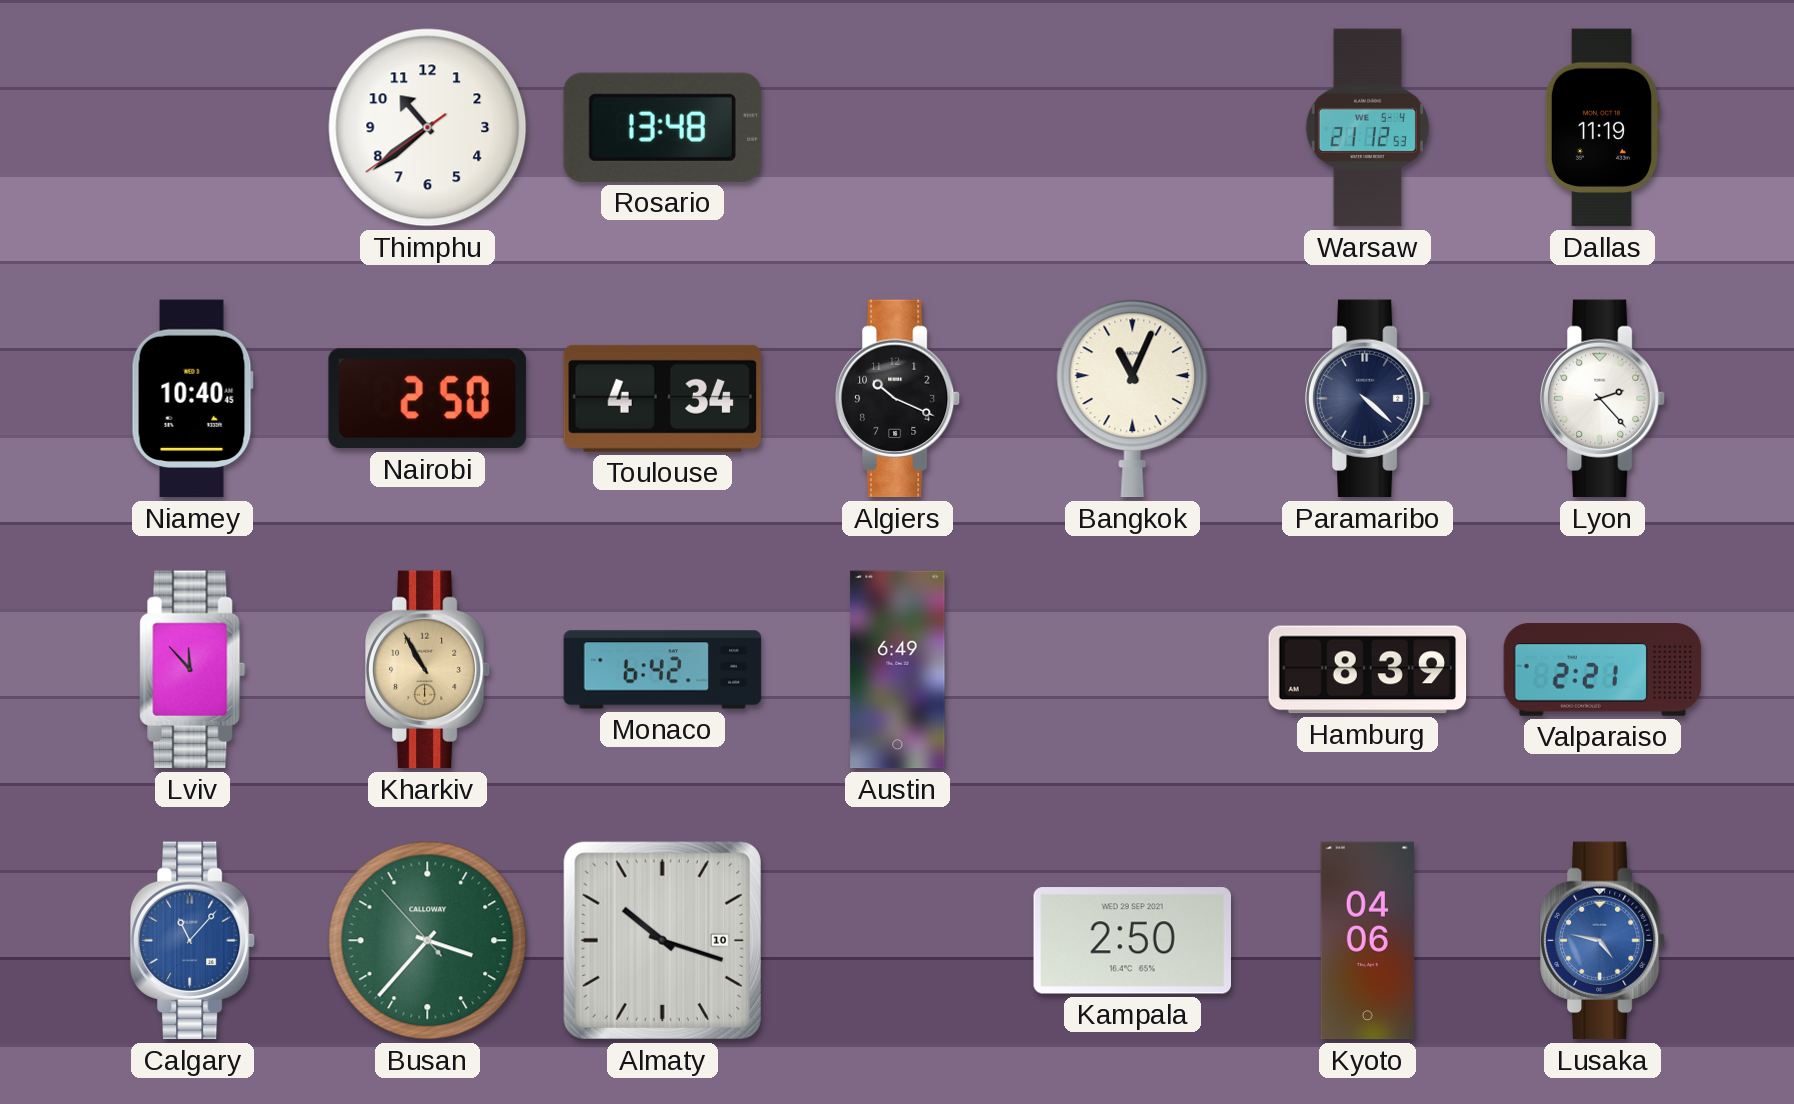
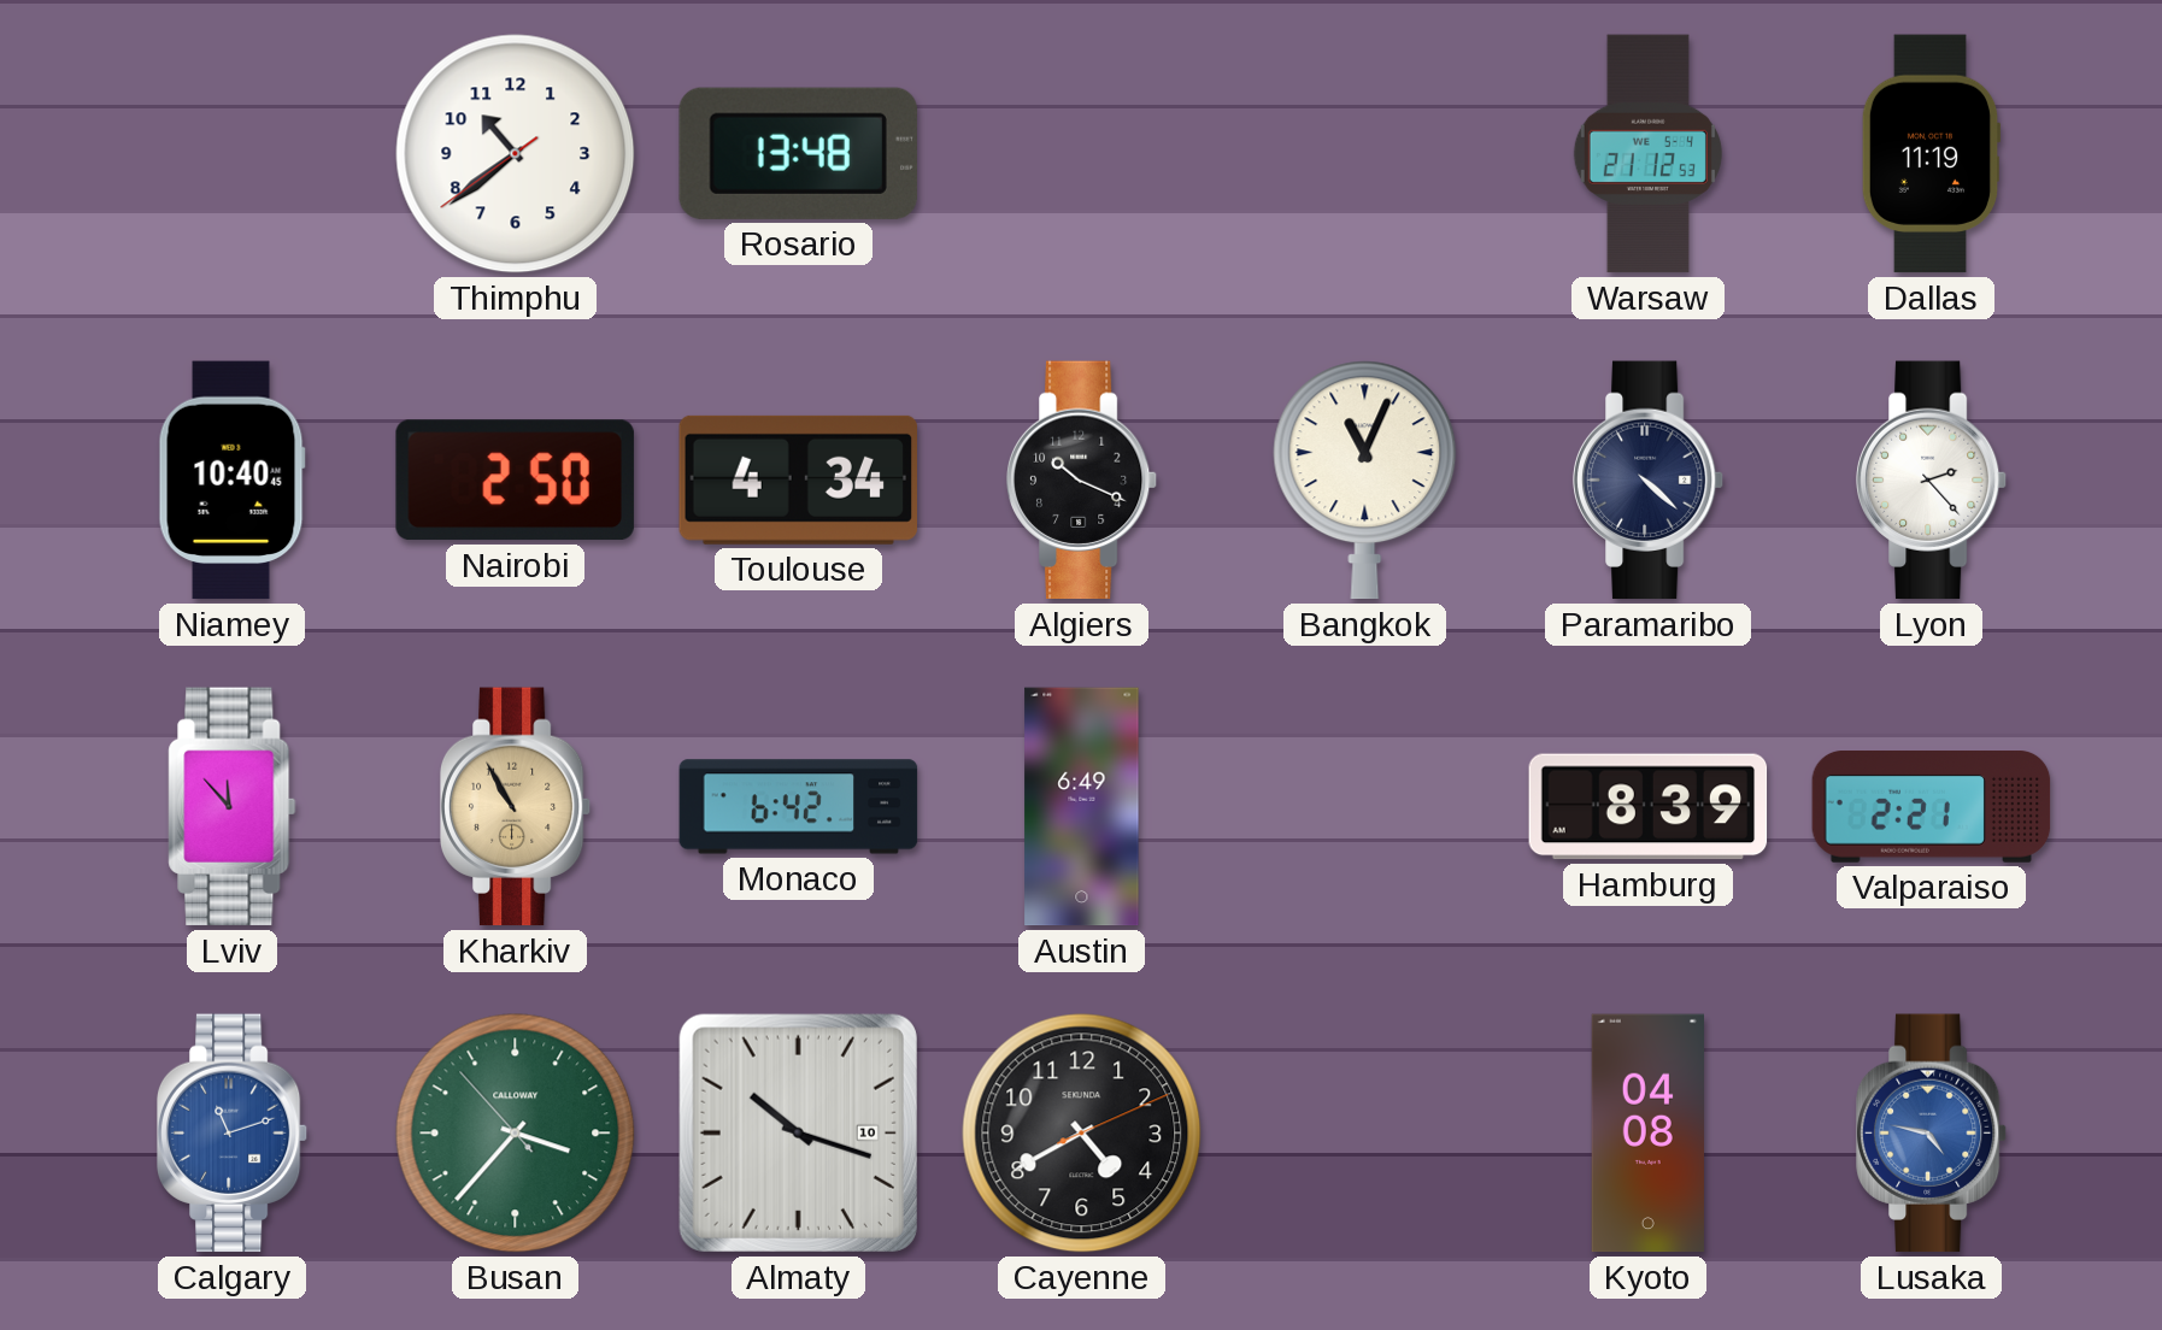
Calgary: 11:07 -> 11:12
Cayenne: none -> 4:40
Kampala: 2:50 -> none
Kyoto: 04:06 -> 04:08
